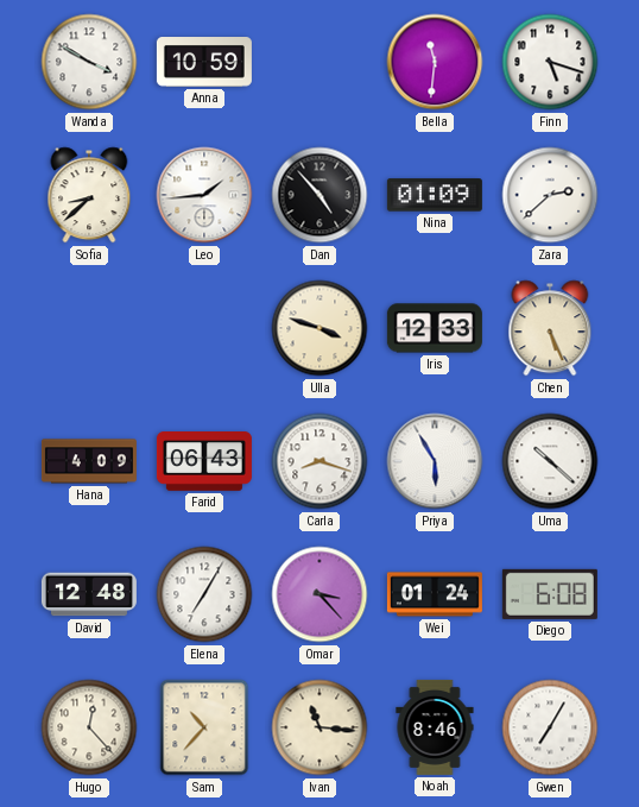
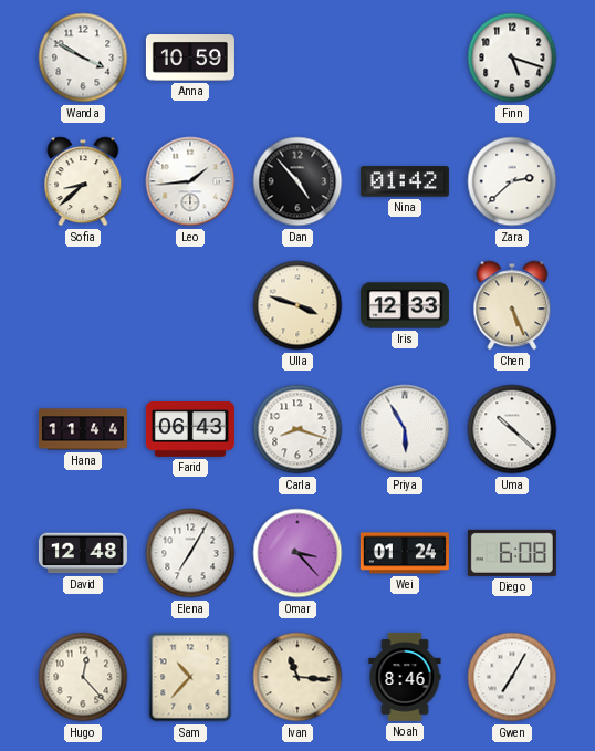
Bella: 11:31 -> none
Nina: 01:09 -> 01:42
Hana: 4:09 -> 11:44
